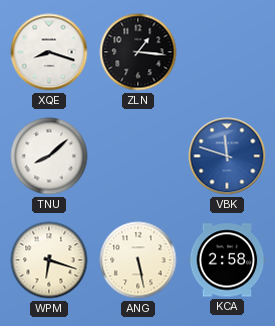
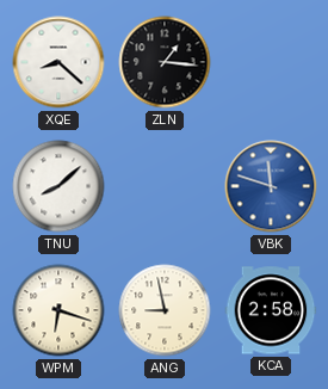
XQE: 8:18 -> 8:22
ANG: 5:28 -> 8:58
